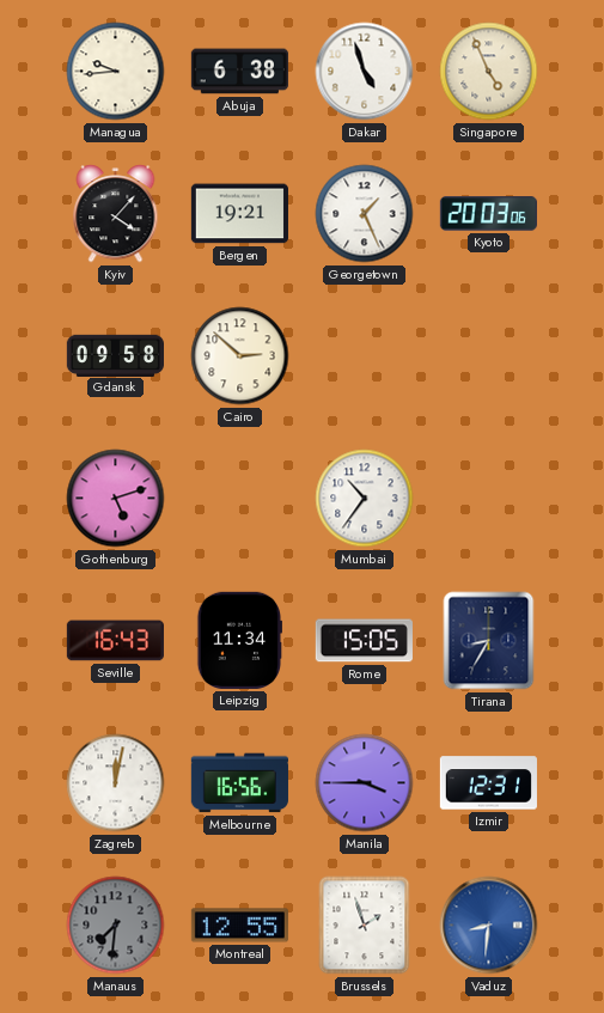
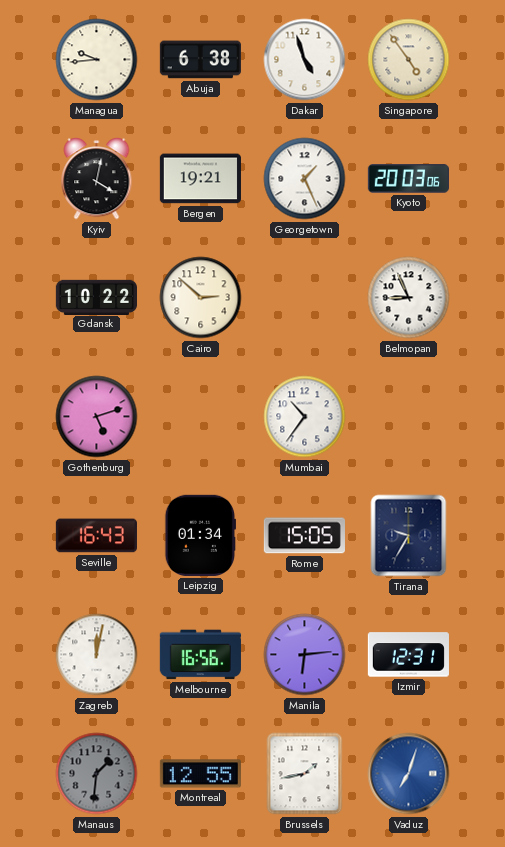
Singapore: 4:56 -> 4:54
Kyiv: 4:07 -> 4:02
Gdansk: 09:58 -> 10:22
Belmopan: none -> 8:56
Leipzig: 11:34 -> 01:34
Tirana: 8:35 -> 9:35
Manila: 3:45 -> 6:14
Manaus: 7:31 -> 1:31
Brussels: 1:57 -> 1:43
Vaduz: 8:31 -> 7:03
